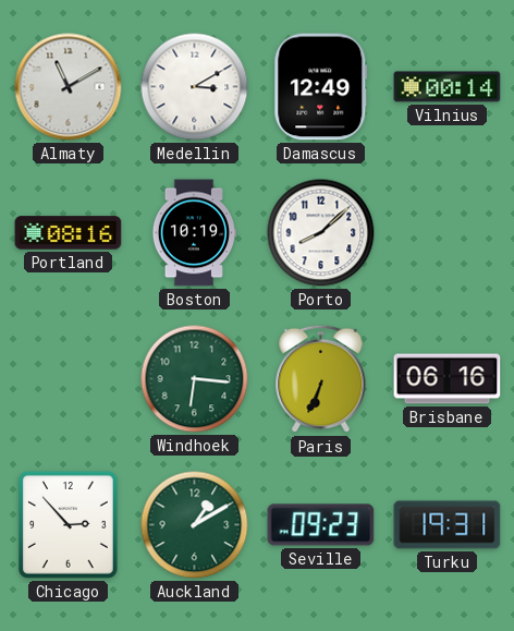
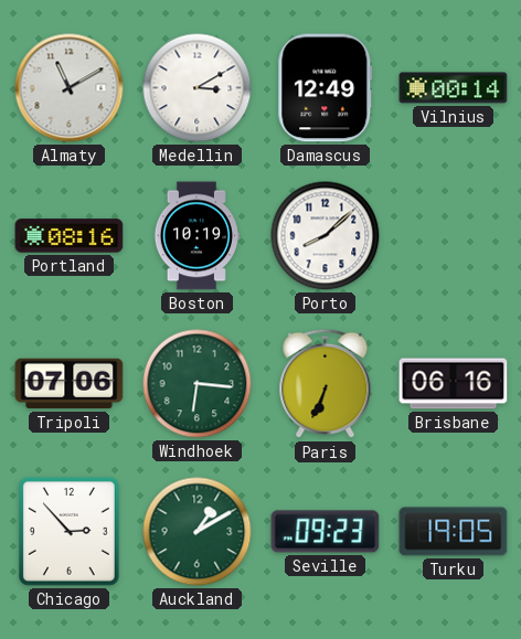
Tripoli: none -> 07:06
Turku: 19:31 -> 19:05
